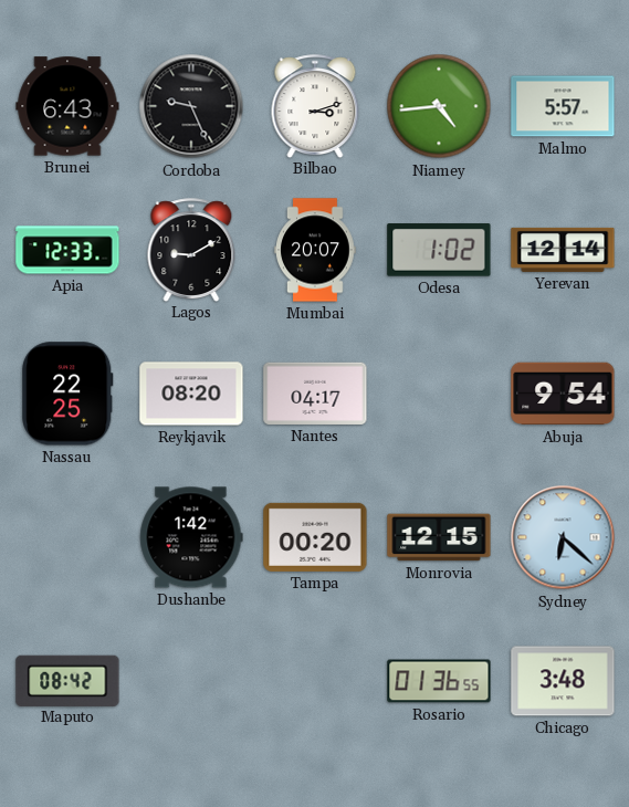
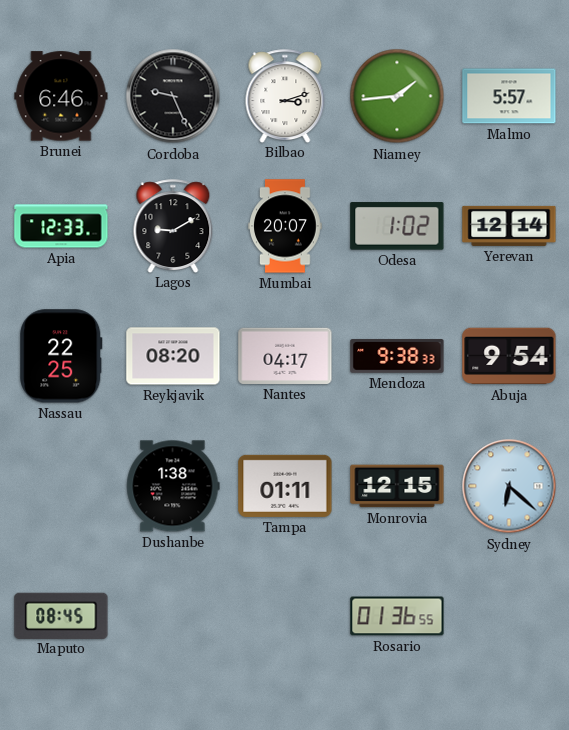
Brunei: 6:43 -> 6:46
Niamey: 4:44 -> 1:44
Mendoza: none -> 9:38
Dushanbe: 1:42 -> 1:38
Tampa: 00:20 -> 01:11
Maputo: 08:42 -> 08:45
Chicago: 3:48 -> none
